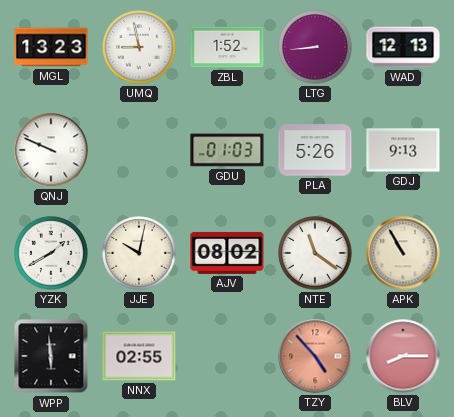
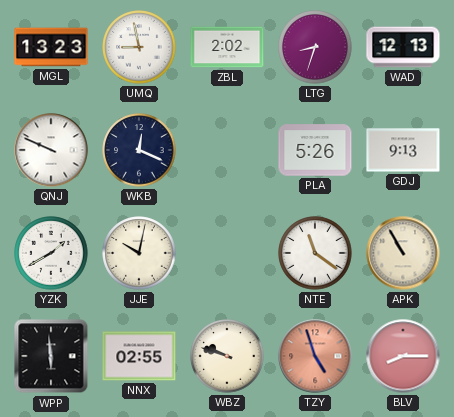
ZBL: 1:52 -> 2:02
LTG: 8:44 -> 8:33
WKB: none -> 12:19
GDU: 01:03 -> none
AJV: 08:02 -> none
WBZ: none -> 9:48
TZY: 4:53 -> 4:57
